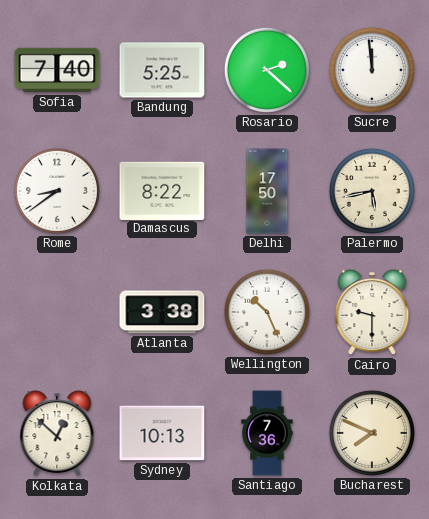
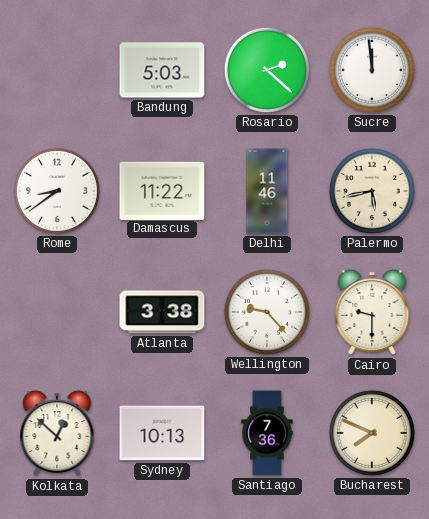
Sofia: 7:40 -> none
Bandung: 5:25 -> 5:03
Damascus: 8:22 -> 11:22
Delhi: 17:50 -> 11:46
Wellington: 10:26 -> 9:23
